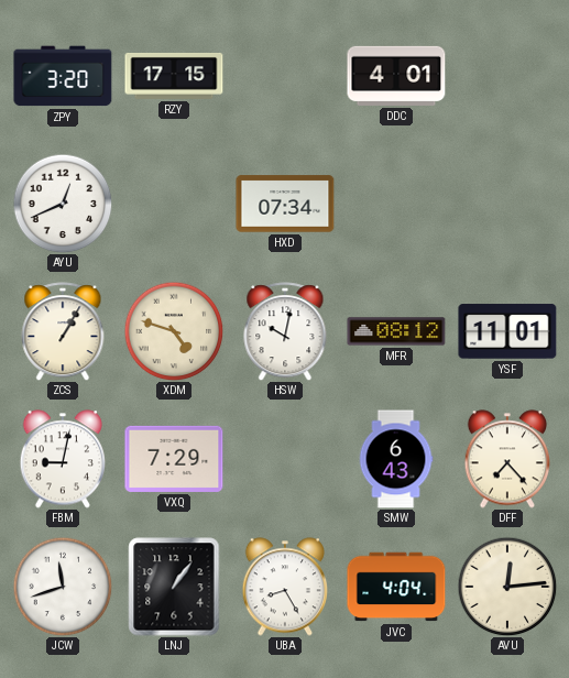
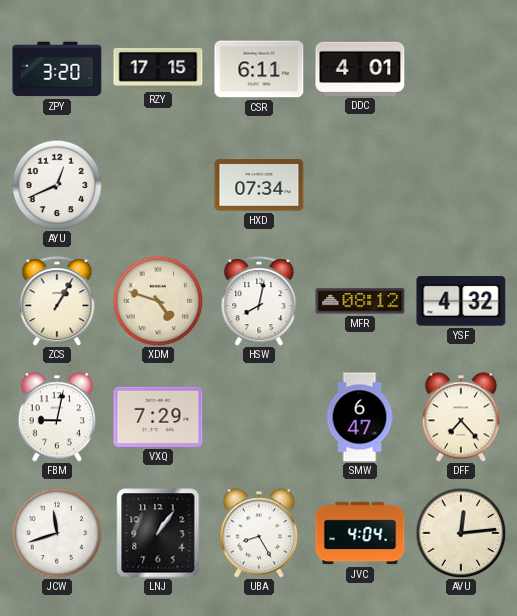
CSR: none -> 6:11
HSW: 10:02 -> 8:02
YSF: 11:01 -> 4:32
SMW: 6:43 -> 6:47
